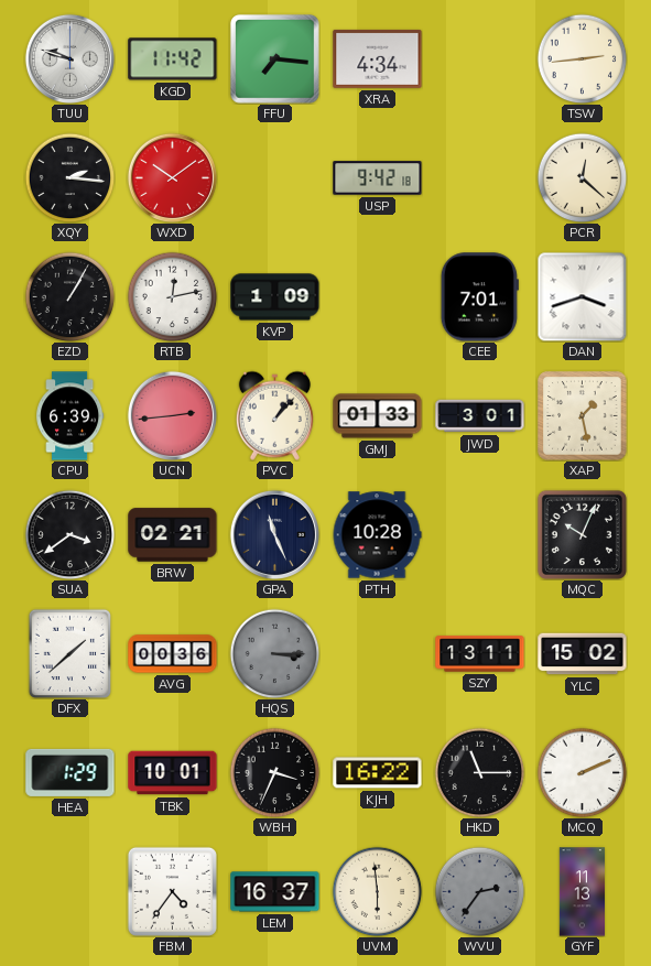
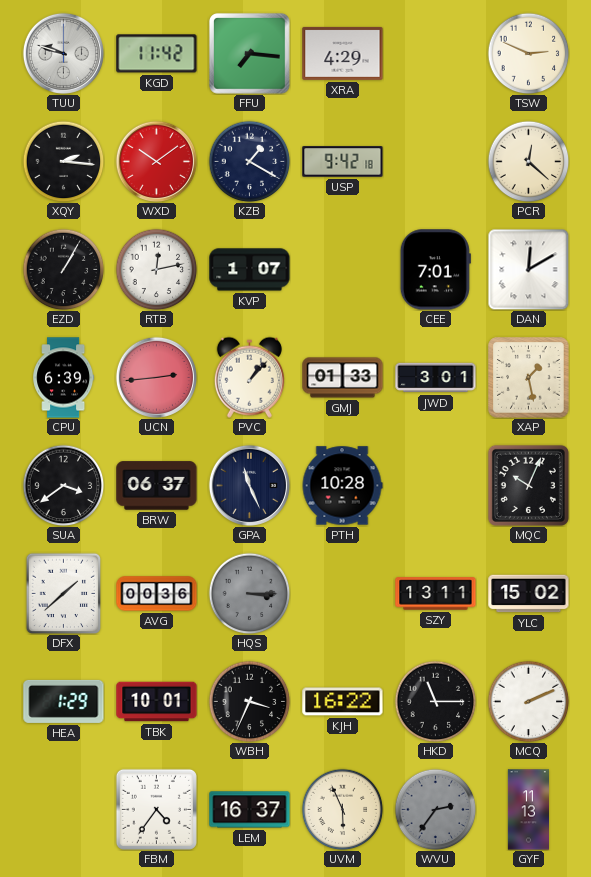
XRA: 4:34 -> 4:29
TSW: 2:44 -> 2:49
KZB: none -> 1:20
KVP: 1:09 -> 1:07
DAN: 3:42 -> 12:10
BRW: 02:21 -> 06:37
UVM: 5:59 -> 5:56
